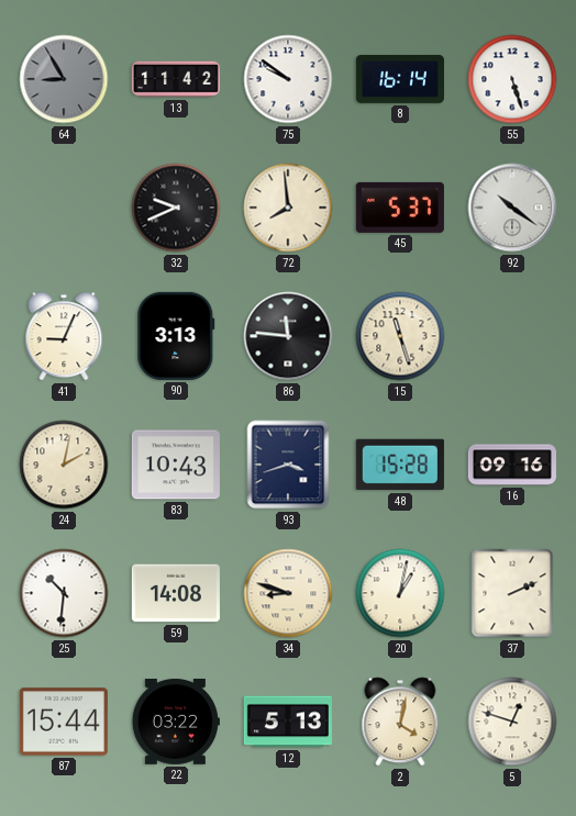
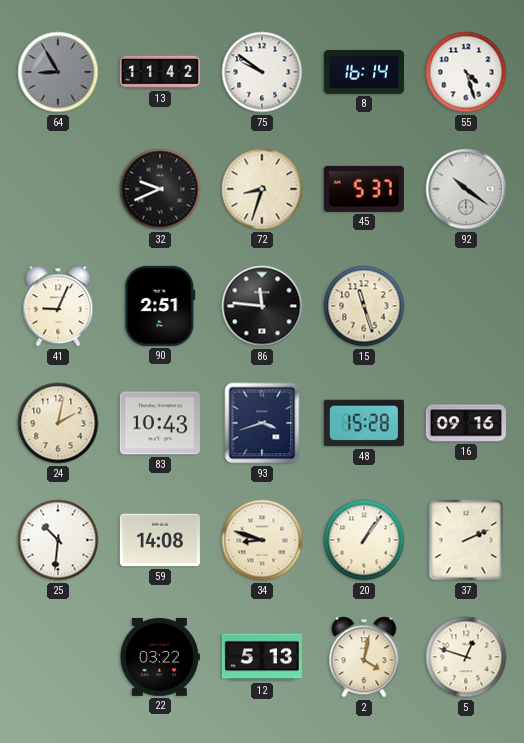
55: 5:27 -> 4:27
72: 7:59 -> 8:33
90: 3:13 -> 2:51
20: 1:02 -> 1:06
87: 15:44 -> none
